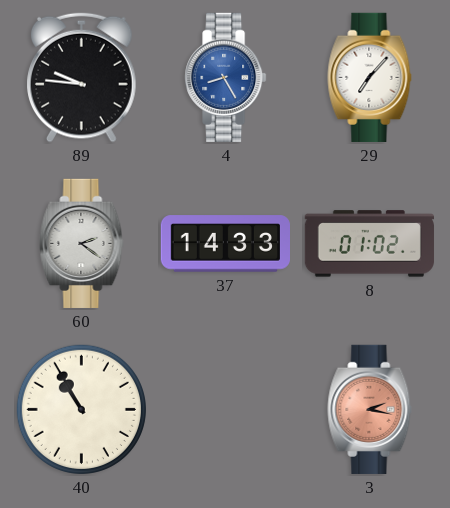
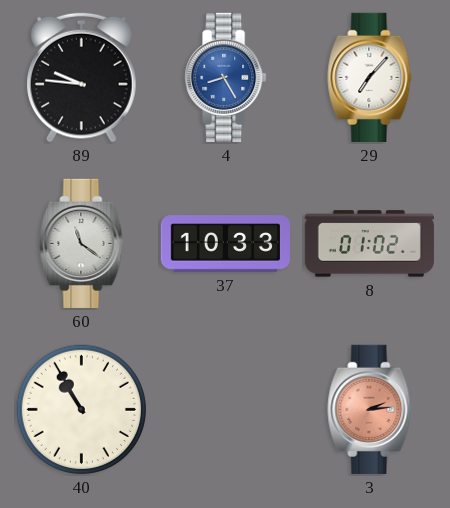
60: 2:21 -> 11:21
37: 14:33 -> 10:33
3: 2:17 -> 2:14
